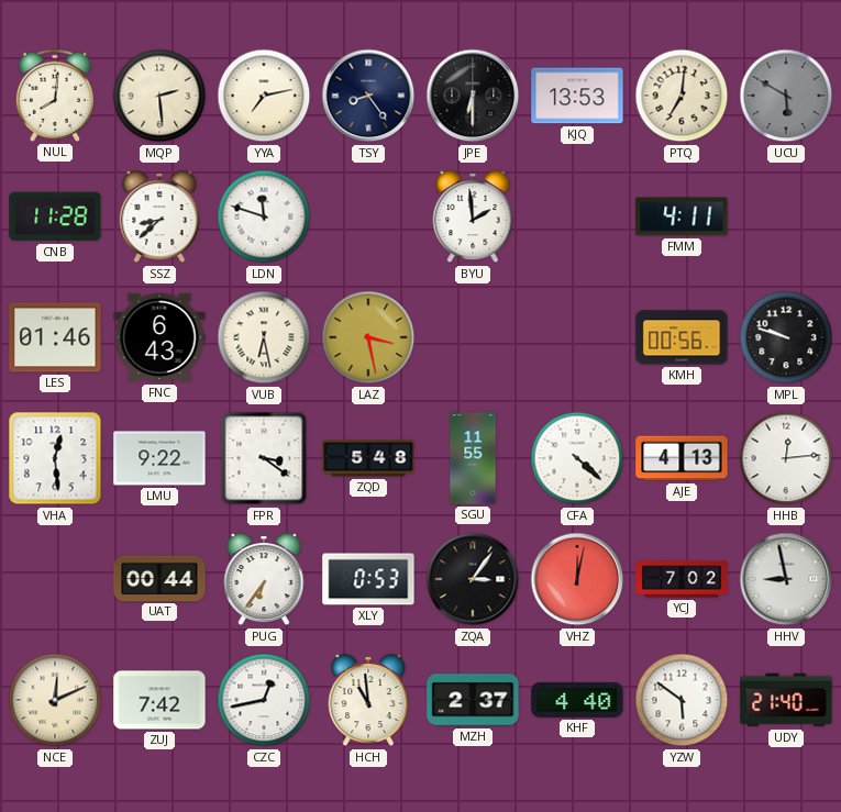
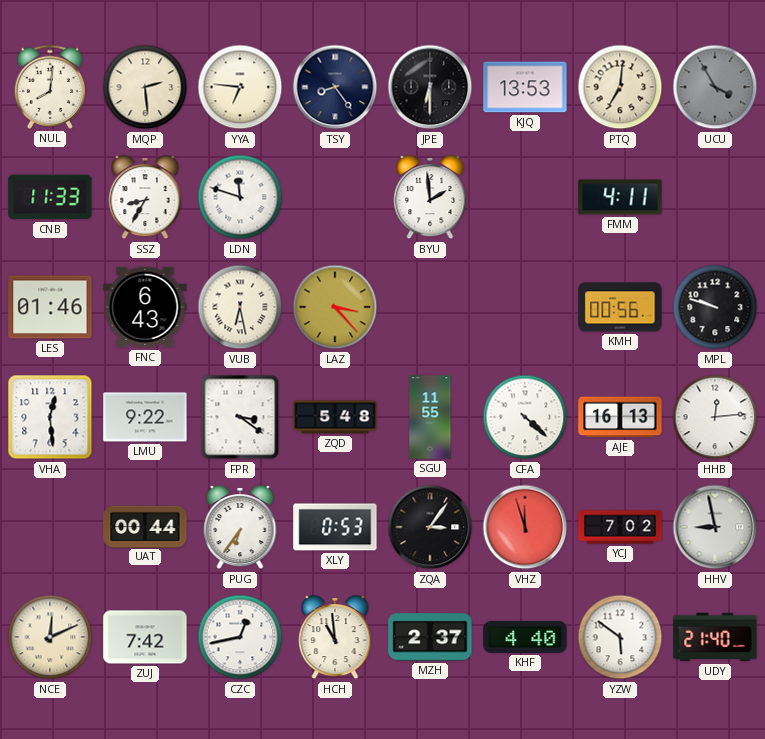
YYA: 7:13 -> 6:46
UCU: 5:50 -> 3:55
CNB: 11:28 -> 11:33
SSZ: 8:38 -> 8:35
LAZ: 3:28 -> 3:23
AJE: 4:13 -> 16:13
VHZ: 12:02 -> 11:57
